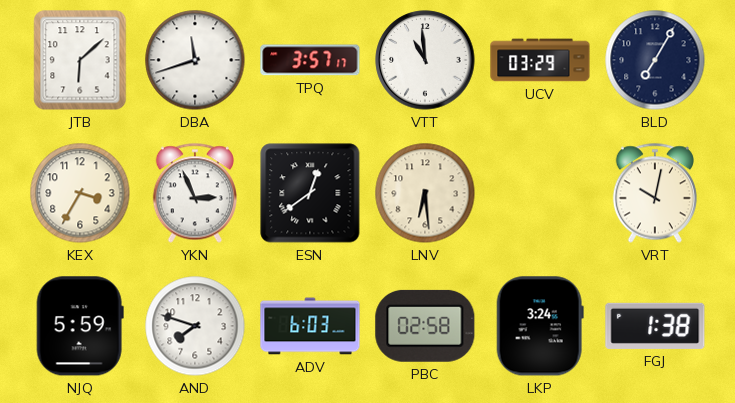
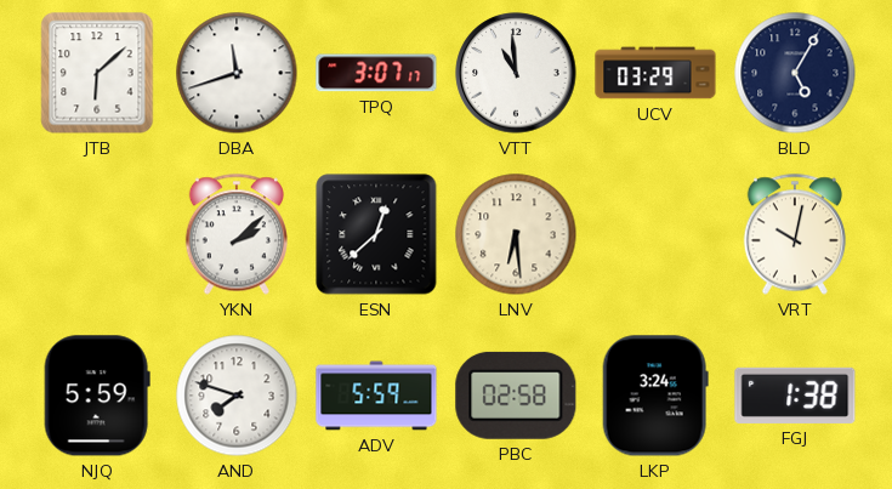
TPQ: 3:57 -> 3:07
BLD: 7:05 -> 5:05
KEX: 3:35 -> none
YKN: 2:56 -> 2:08
ESN: 12:39 -> 12:38
ADV: 6:03 -> 5:59
